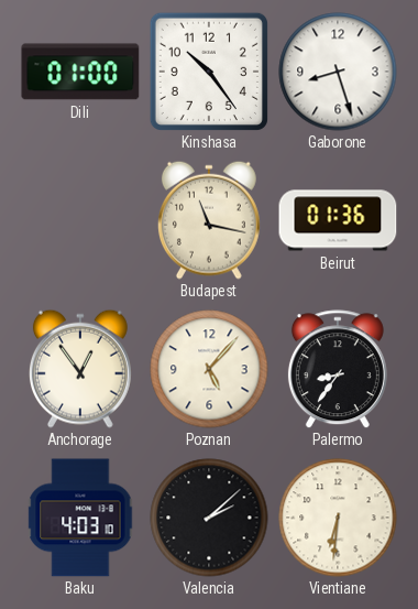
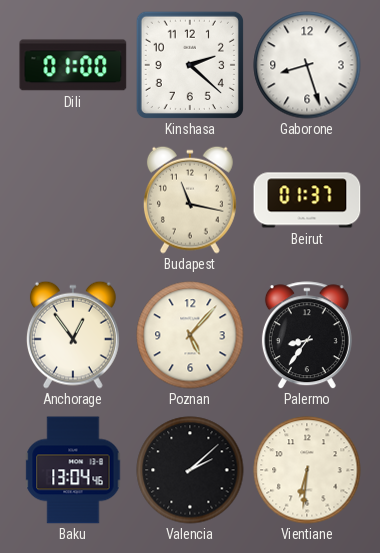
Kinshasa: 10:24 -> 2:22
Beirut: 01:36 -> 01:37
Baku: 4:03 -> 13:04
